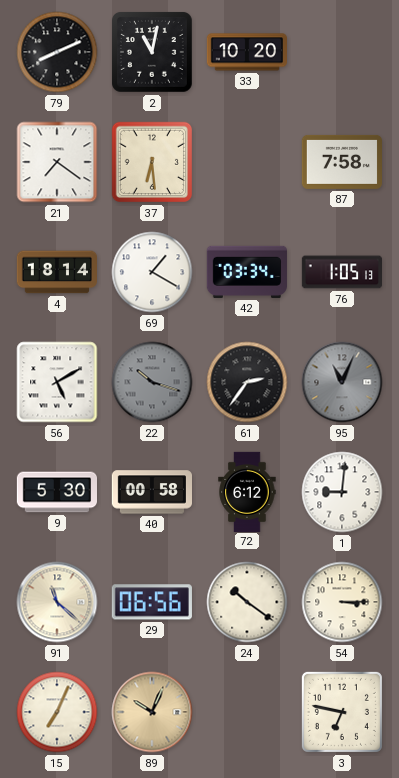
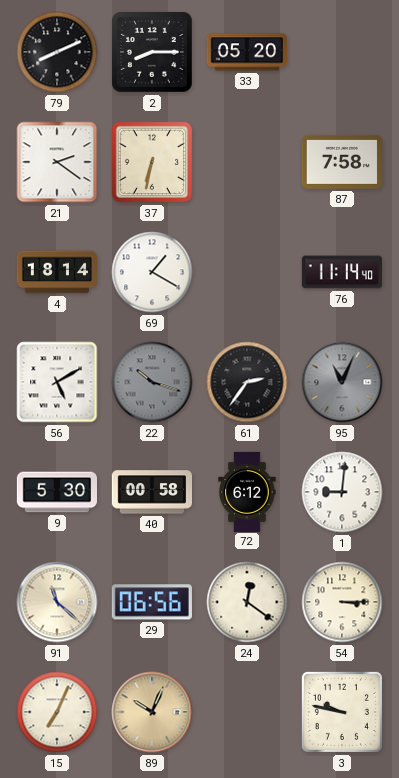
2: 11:02 -> 8:15
33: 10:20 -> 05:20
21: 7:21 -> 2:21
37: 6:29 -> 6:32
42: 03:34 -> none
76: 1:05 -> 11:14
24: 10:21 -> 12:21
3: 6:47 -> 9:47
